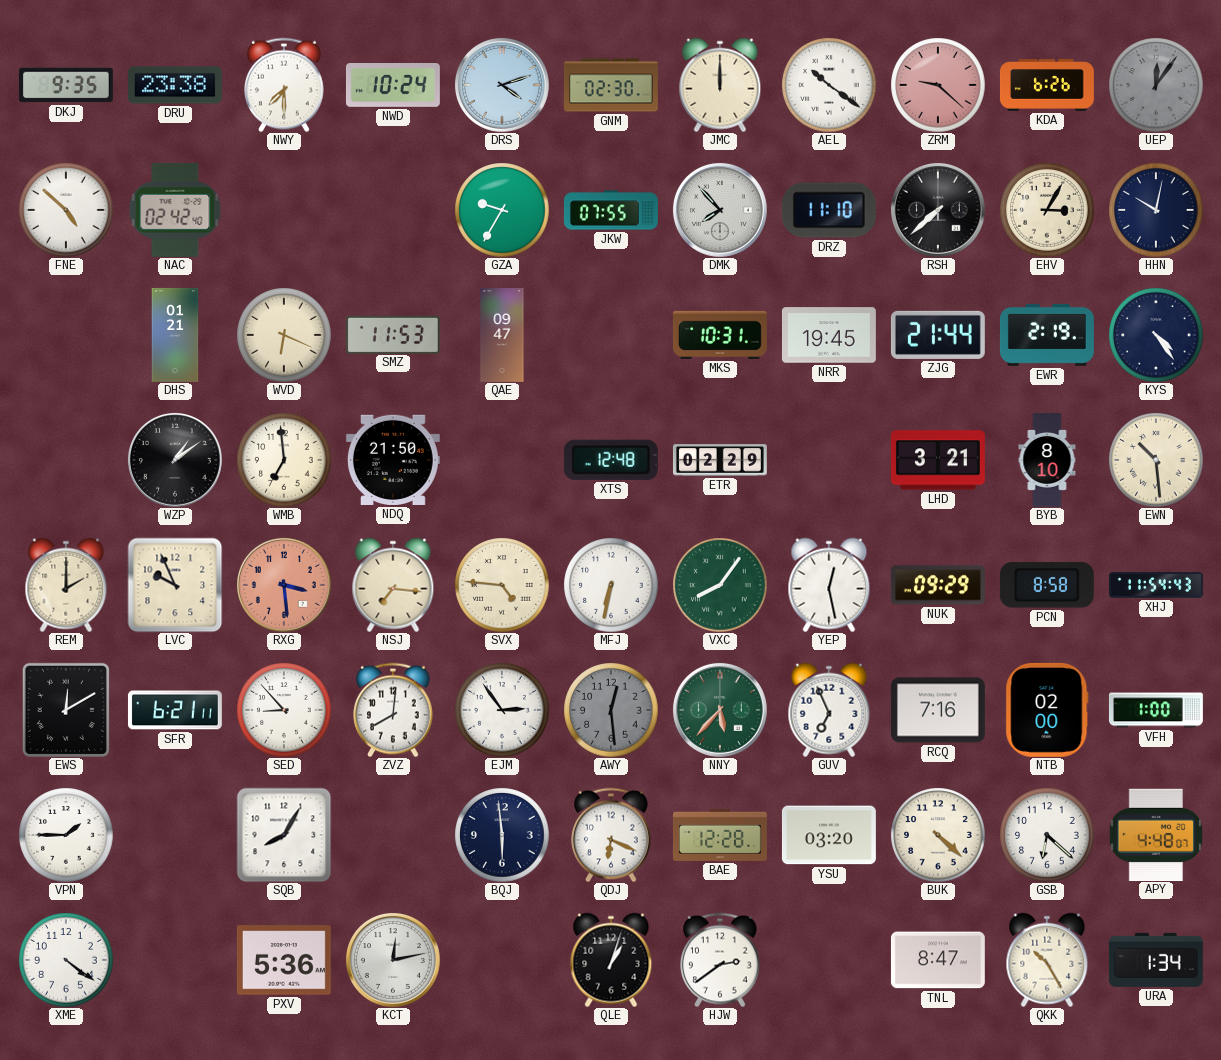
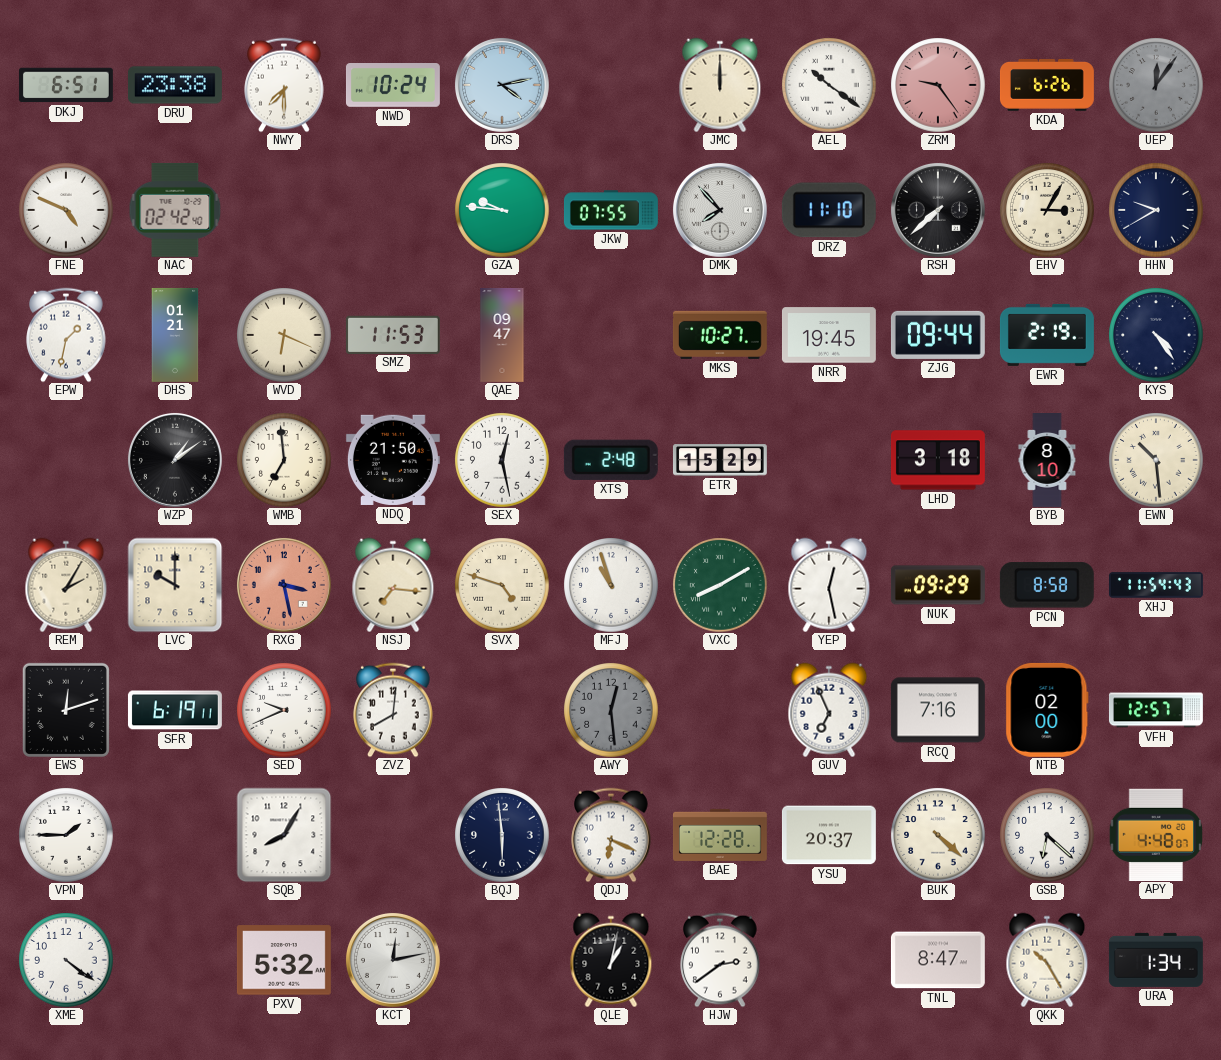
DKJ: 9:35 -> 6:51
DRS: 4:12 -> 4:13
GNM: 02:30 -> none
ZRM: 9:22 -> 9:24
FNE: 4:52 -> 4:49
GZA: 9:35 -> 9:46
HHN: 10:02 -> 9:40
EPW: none -> 1:32
MKS: 10:31 -> 10:27
ZJG: 21:44 -> 09:44
SEX: none -> 12:28
XTS: 12:48 -> 2:48
ETR: 02:29 -> 15:29
LHD: 3:21 -> 3:18
REM: 2:00 -> 2:05
LVC: 9:56 -> 10:00
RXG: 3:29 -> 3:28
SVX: 4:46 -> 4:48
MFJ: 6:32 -> 10:57
VXC: 8:06 -> 8:10
EWS: 12:10 -> 12:12
SFR: 6:21 -> 6:19
SED: 8:53 -> 9:41
EJM: 2:54 -> none
NNY: 5:37 -> none
VFH: 1:00 -> 12:57
YSU: 03:20 -> 20:37
PXV: 5:36 -> 5:32
QLE: 1:03 -> 1:02
